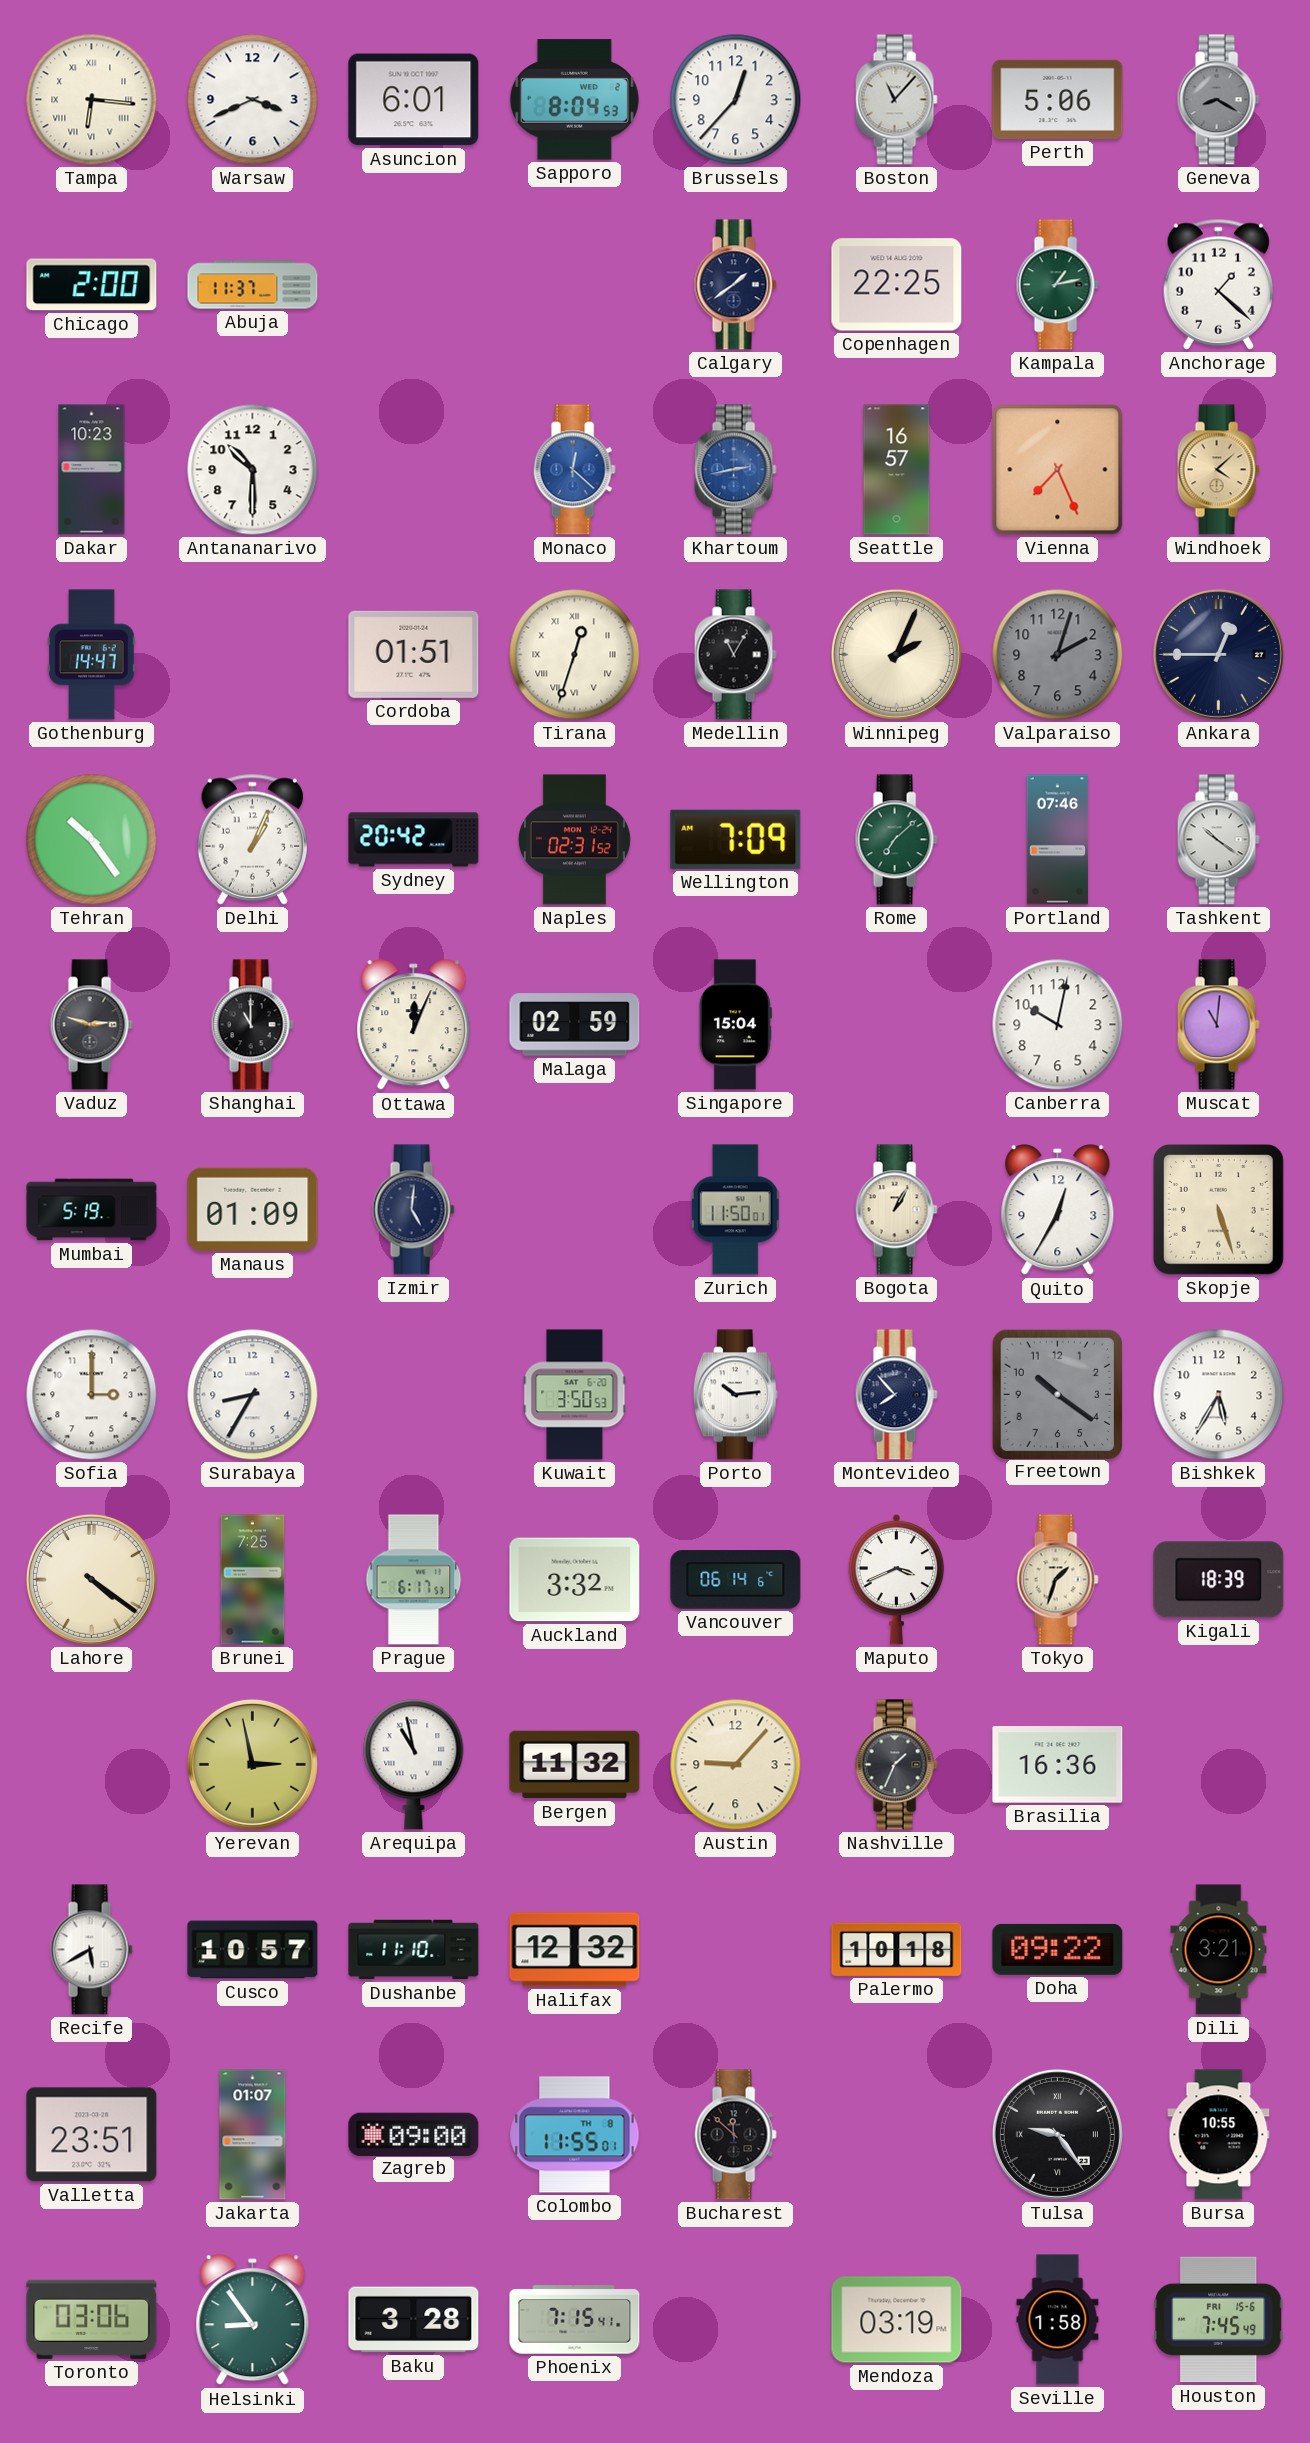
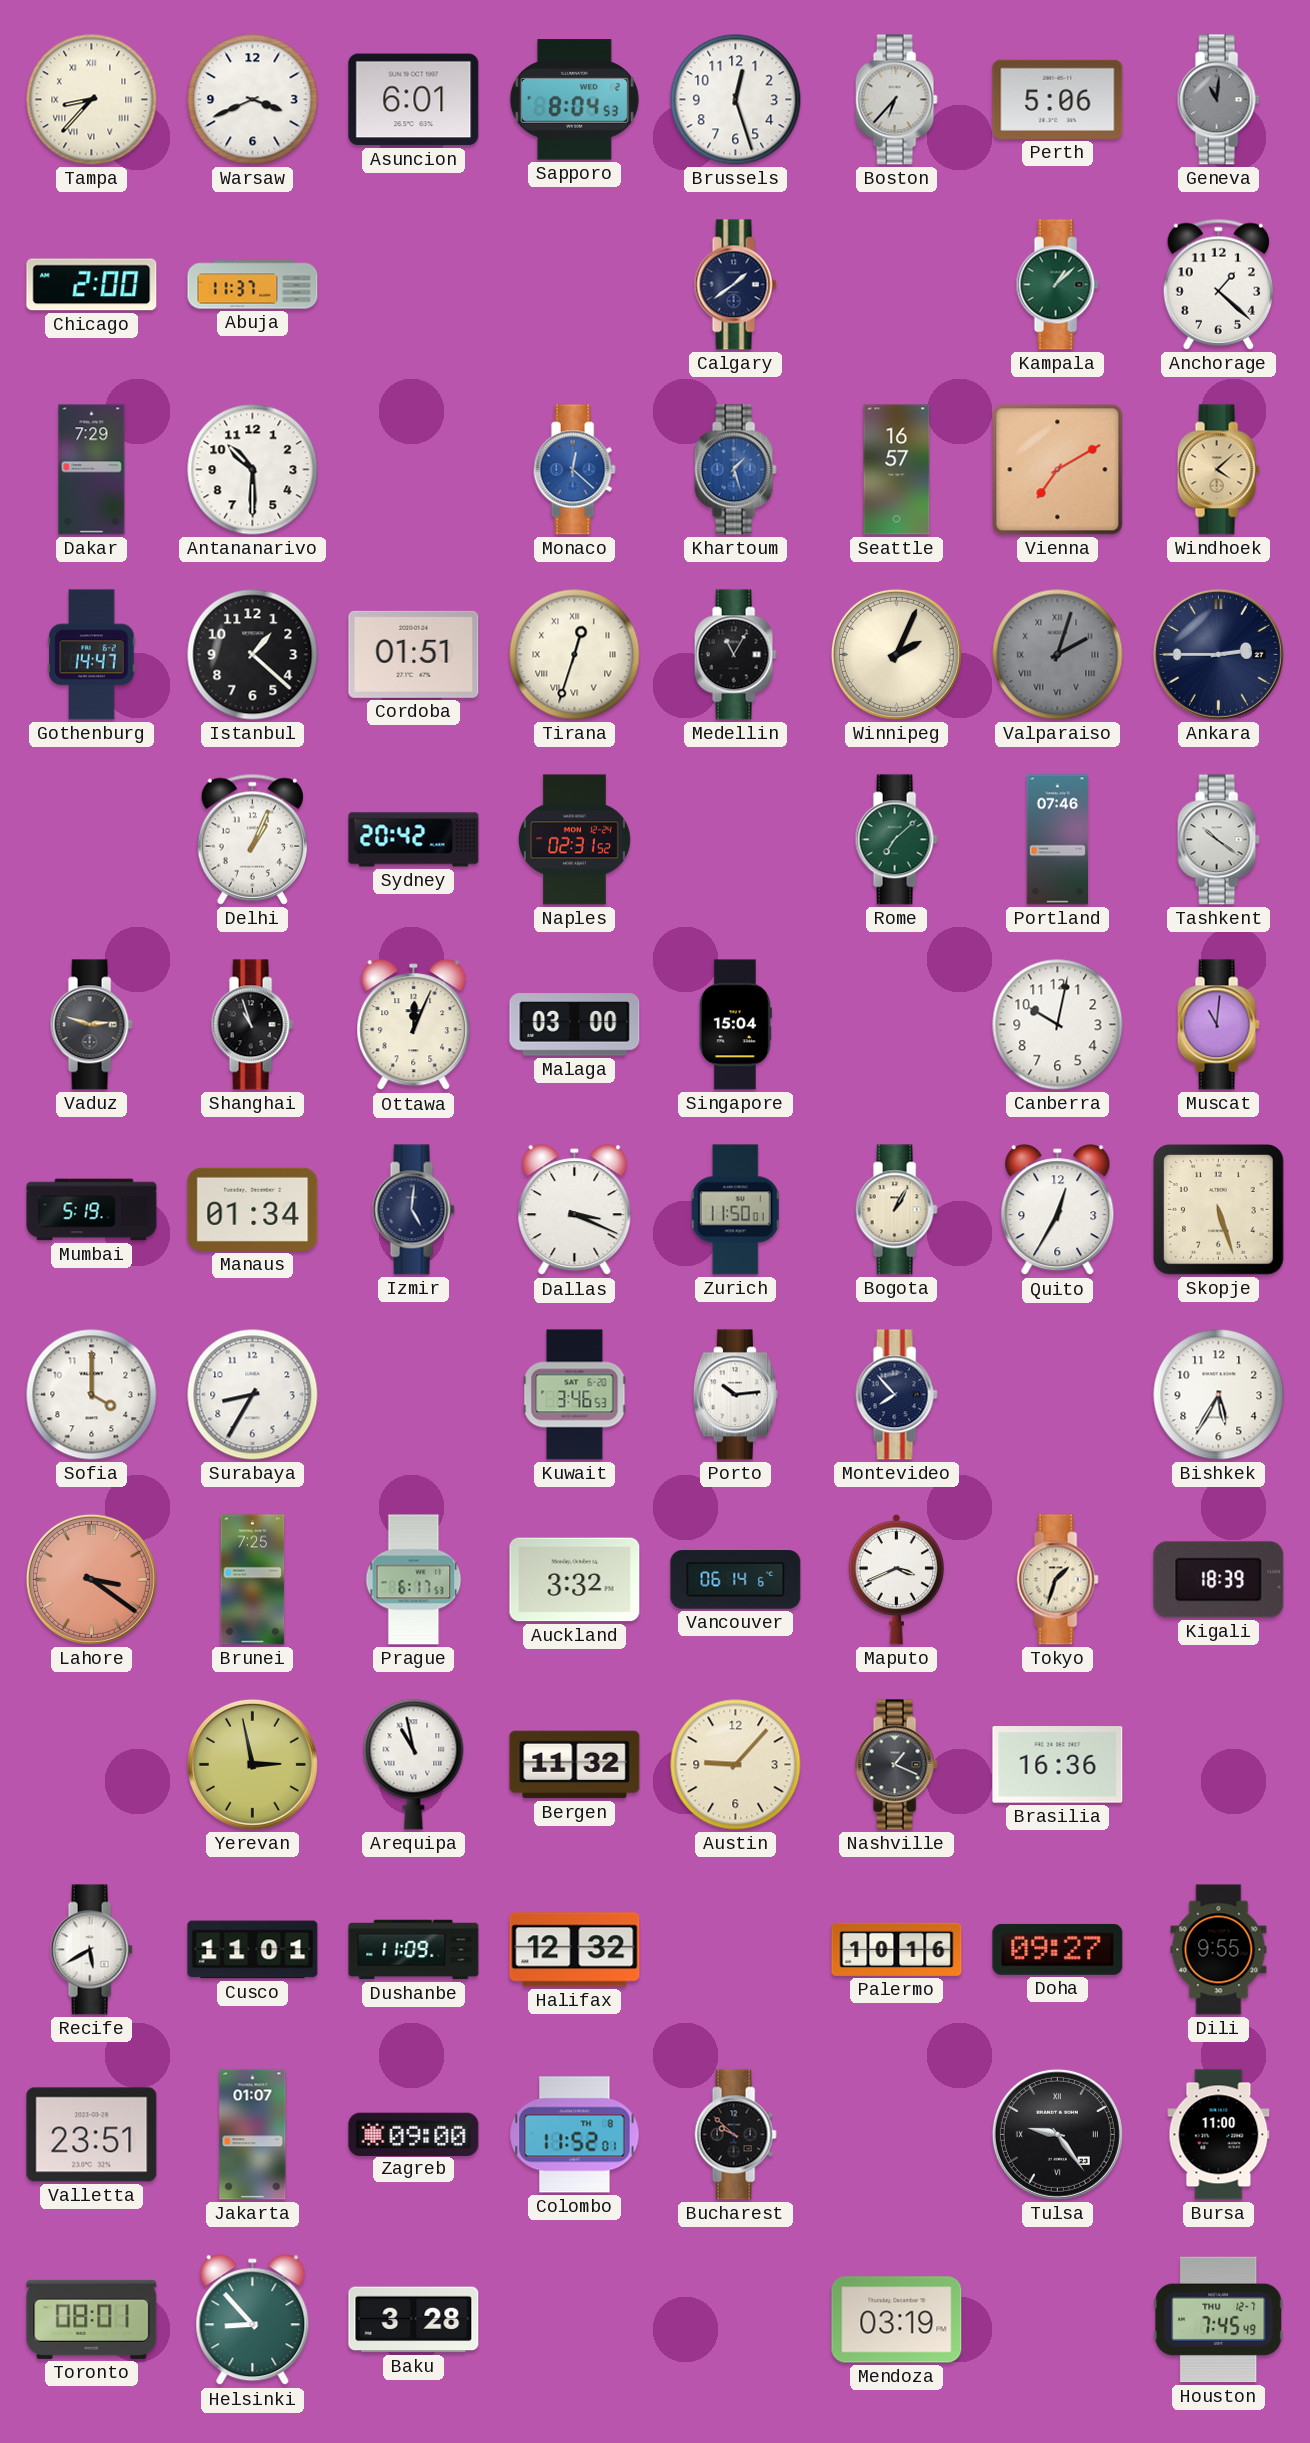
Tampa: 6:16 -> 8:37
Brussels: 12:37 -> 12:27
Boston: 11:07 -> 6:37
Geneva: 8:20 -> 11:01
Copenhagen: 22:25 -> none
Kampala: 1:13 -> 1:08
Dakar: 10:23 -> 7:29
Khartoum: 2:43 -> 1:27
Vienna: 7:26 -> 7:10
Istanbul: none -> 1:22
Valparaiso numerals: Arabic -> Roman
Ankara: 12:45 -> 2:45
Tehran: 10:24 -> none
Wellington: 7:09 -> none
Shanghai: 11:00 -> 10:57
Malaga: 02:59 -> 03:00
Manaus: 01:09 -> 01:34
Dallas: none -> 3:19
Sofia: 3:00 -> 4:00
Kuwait: 3:50 -> 3:46
Freetown: 10:21 -> none
Lahore: 4:21 -> 3:21
Lahore dial: cream -> salmon
Nashville: 1:34 -> 1:19
Cusco: 10:57 -> 11:01
Dushanbe: 11:10 -> 11:09
Palermo: 10:18 -> 10:16
Doha: 09:22 -> 09:27
Dili: 3:21 -> 9:55
Colombo: 11:55 -> 11:52
Bucharest: 11:52 -> 9:52
Bursa: 10:55 -> 11:00
Toronto: 03:06 -> 08:01
Helsinki: 8:54 -> 8:53
Phoenix: 7:15 -> none
Seville: 1:58 -> none
Houston date: FRI 15-6 -> THU 12-7
